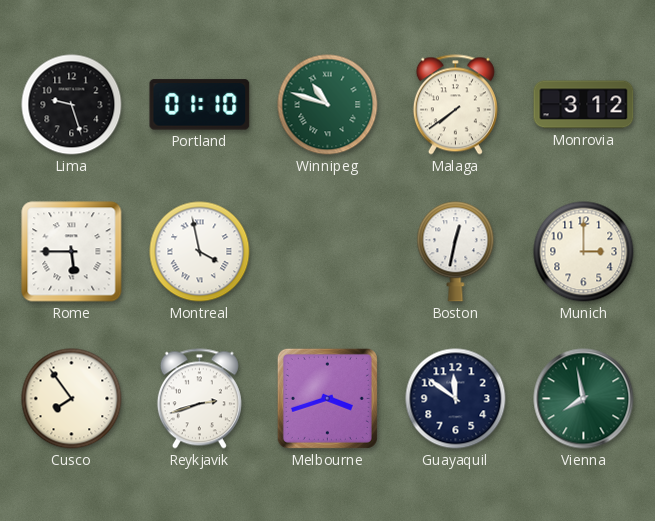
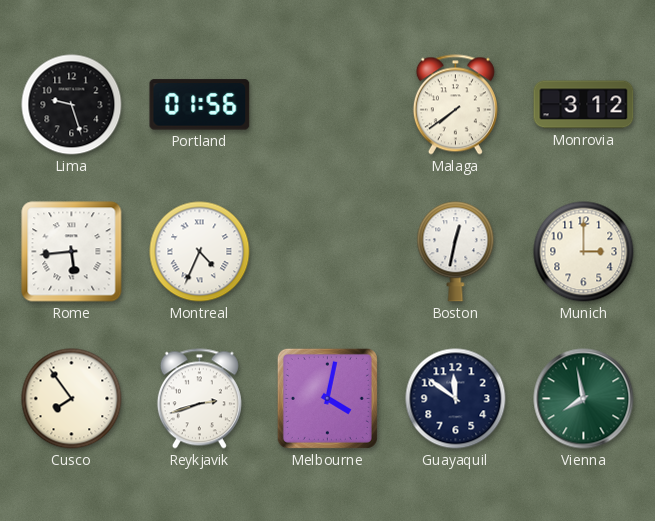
Portland: 01:10 -> 01:56
Winnipeg: 10:48 -> none
Rome: 5:45 -> 5:44
Montreal: 3:58 -> 4:34
Melbourne: 3:42 -> 4:02
